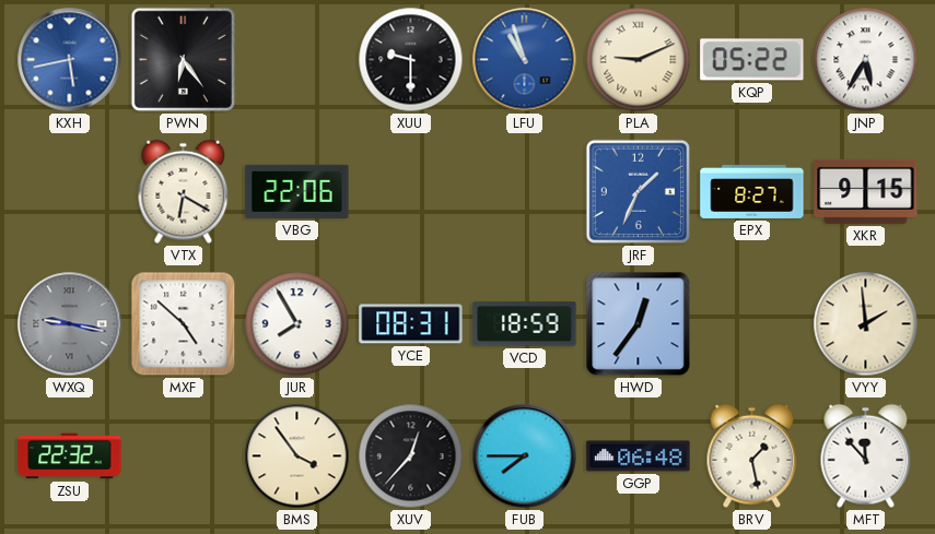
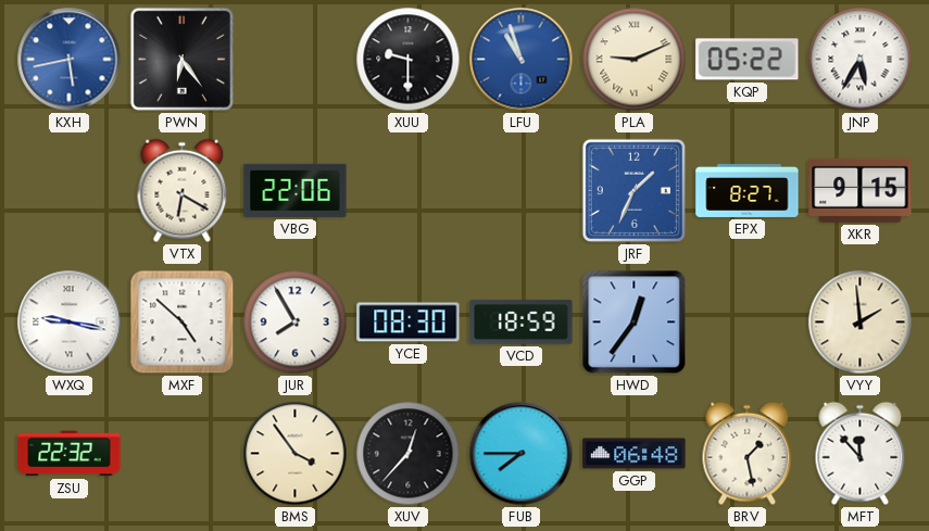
WXQ dial: grey -> white
YCE: 08:31 -> 08:30
